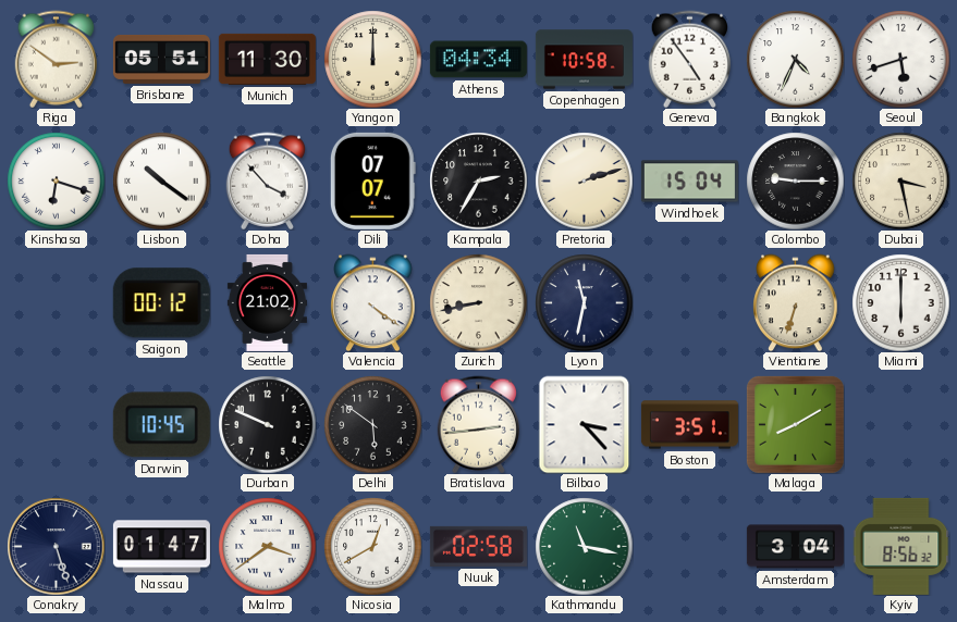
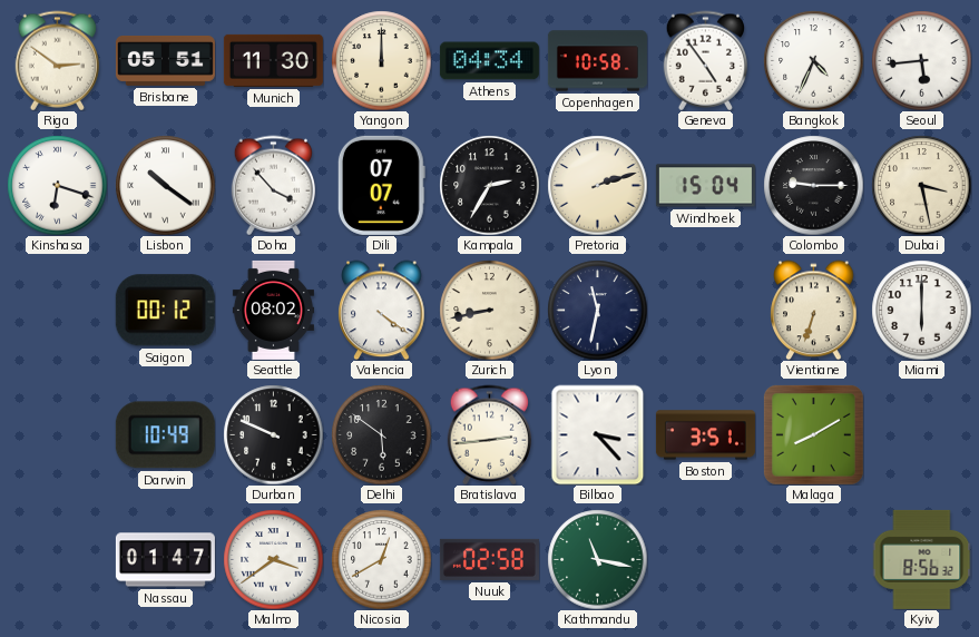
Seoul: 5:42 -> 5:44
Seattle: 21:02 -> 08:02
Darwin: 10:45 -> 10:49
Conakry: 5:27 -> none
Amsterdam: 3:04 -> none
